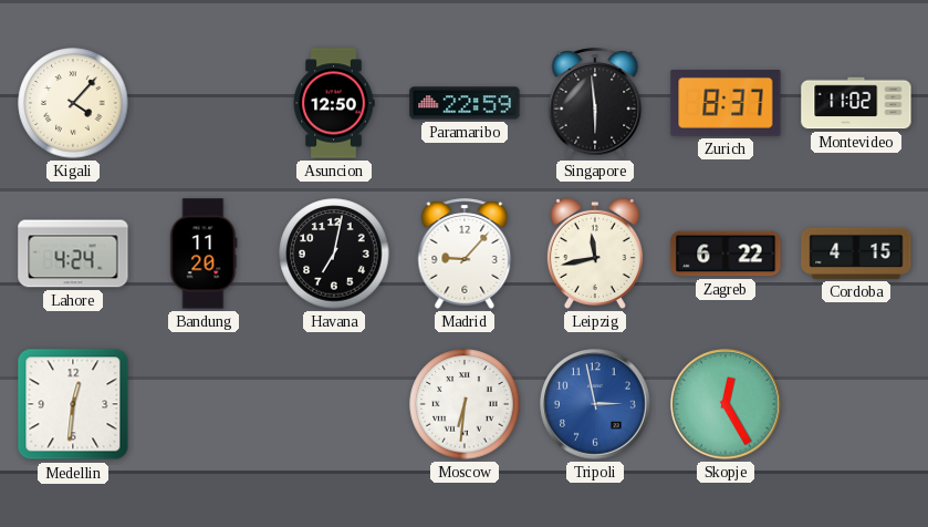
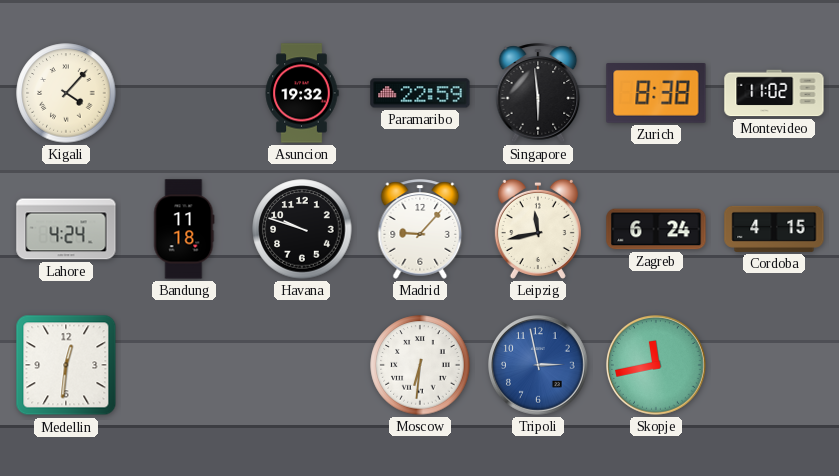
Asuncion: 12:50 -> 19:32
Zurich: 8:37 -> 8:38
Bandung: 11:20 -> 11:18
Havana: 7:02 -> 9:48
Zagreb: 6:22 -> 6:24
Skopje: 12:25 -> 11:43
